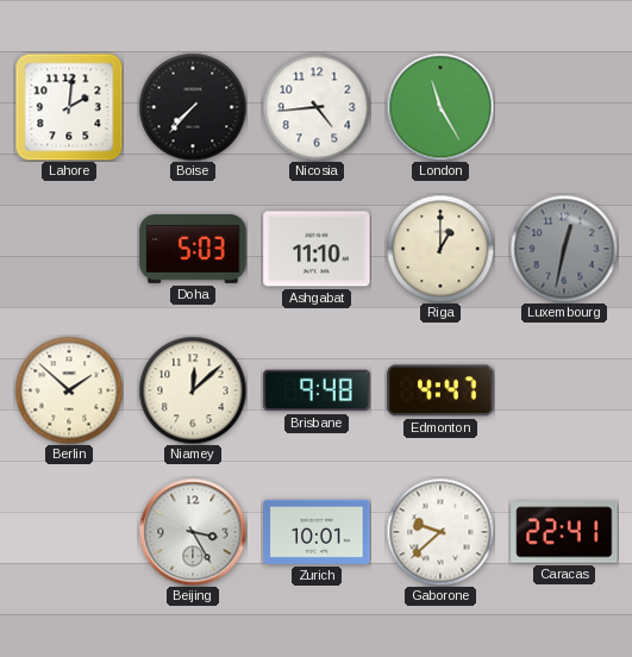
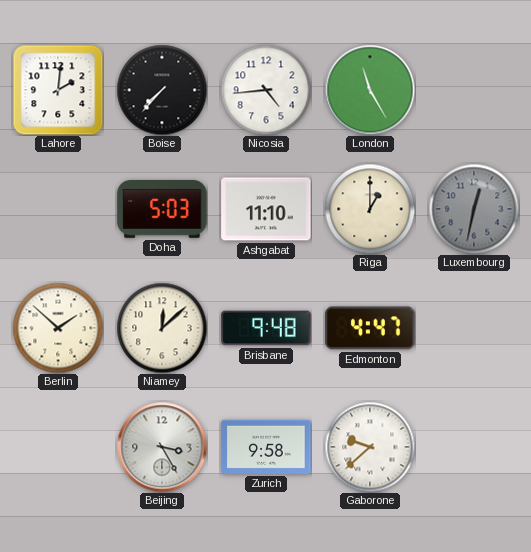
Zurich: 10:01 -> 9:58
Caracas: 22:41 -> none
